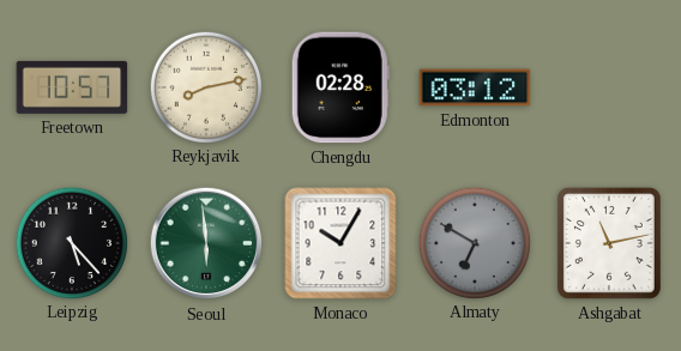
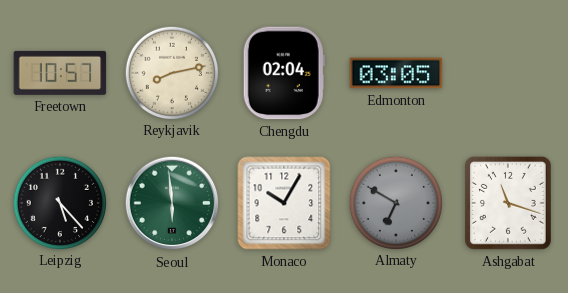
Chengdu: 02:28 -> 02:04
Edmonton: 03:12 -> 03:05
Ashgabat: 11:13 -> 11:18
